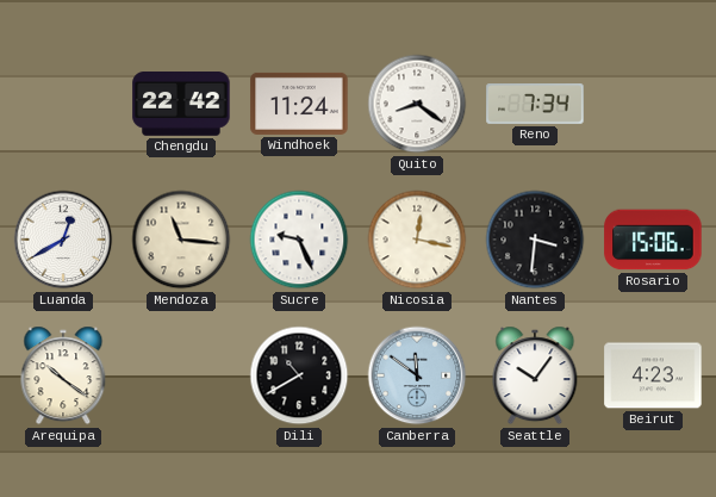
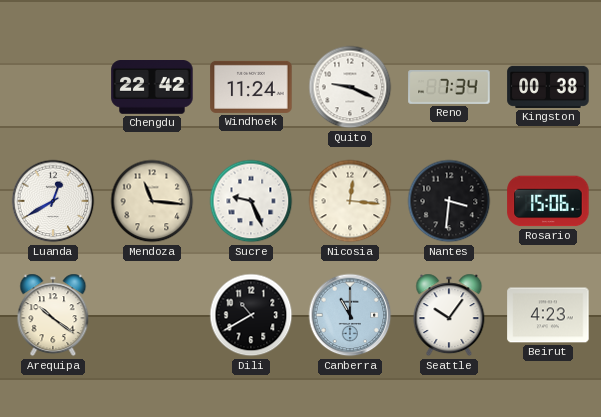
Quito: 8:21 -> 9:19
Kingston: none -> 00:38
Nicosia: 12:17 -> 12:16
Canberra: 11:51 -> 11:00
